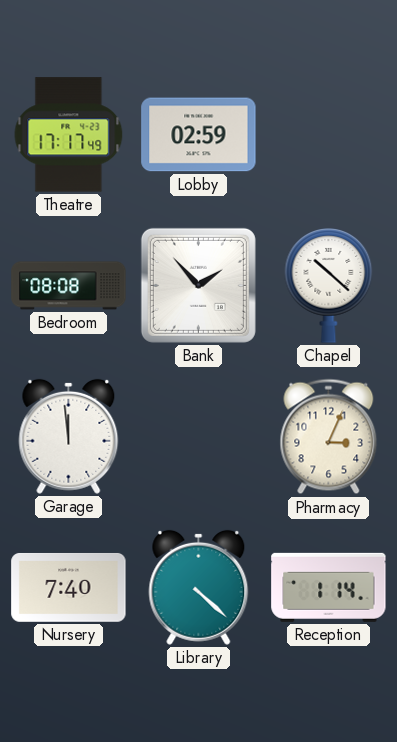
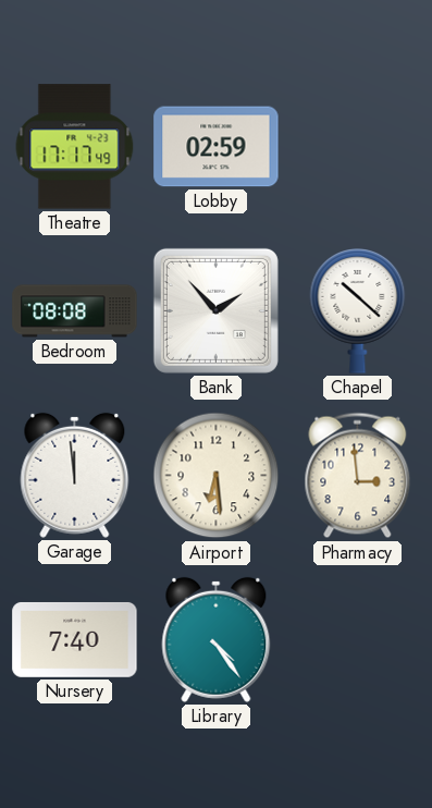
Airport: none -> 6:29
Pharmacy: 3:04 -> 2:59
Library: 4:22 -> 4:24
Reception: 1:14 -> none
